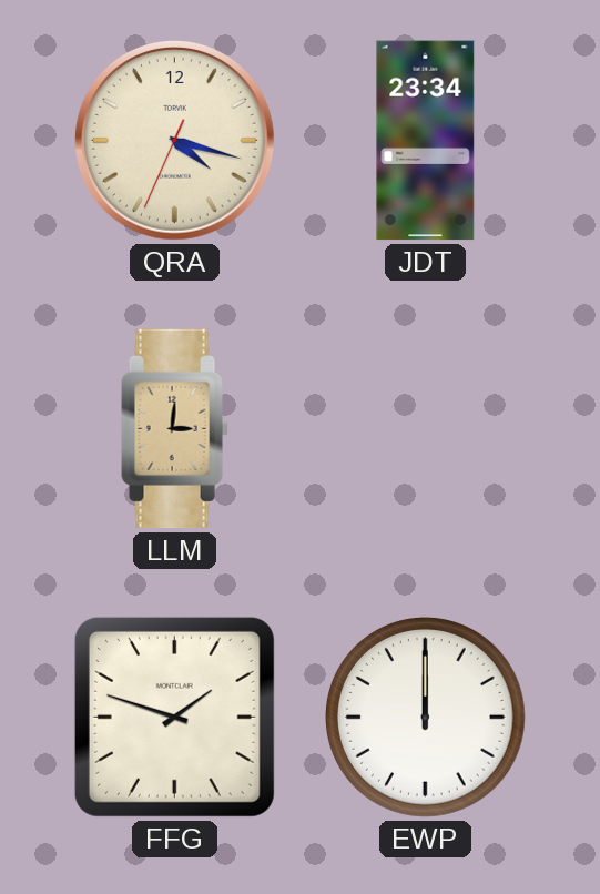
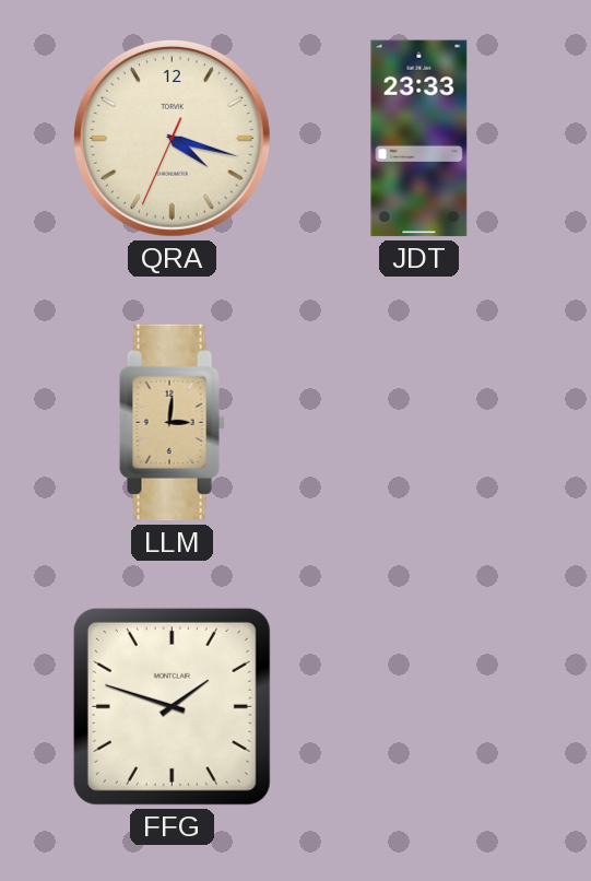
JDT: 23:34 -> 23:33
EWP: 12:00 -> none
